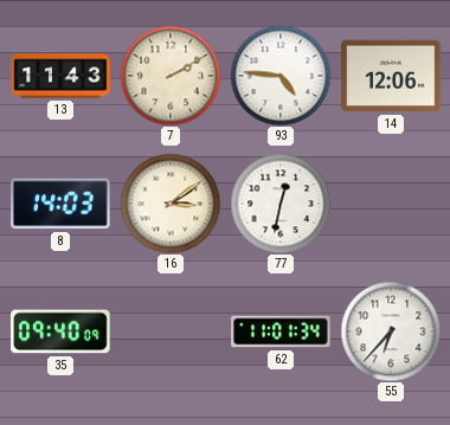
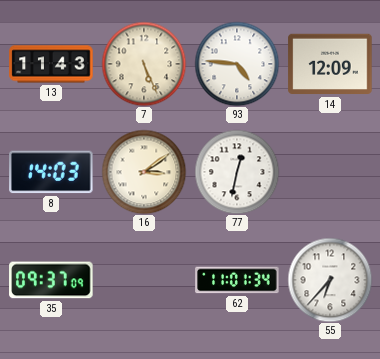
7: 2:10 -> 5:26
14: 12:06 -> 12:09
35: 09:40 -> 09:37
